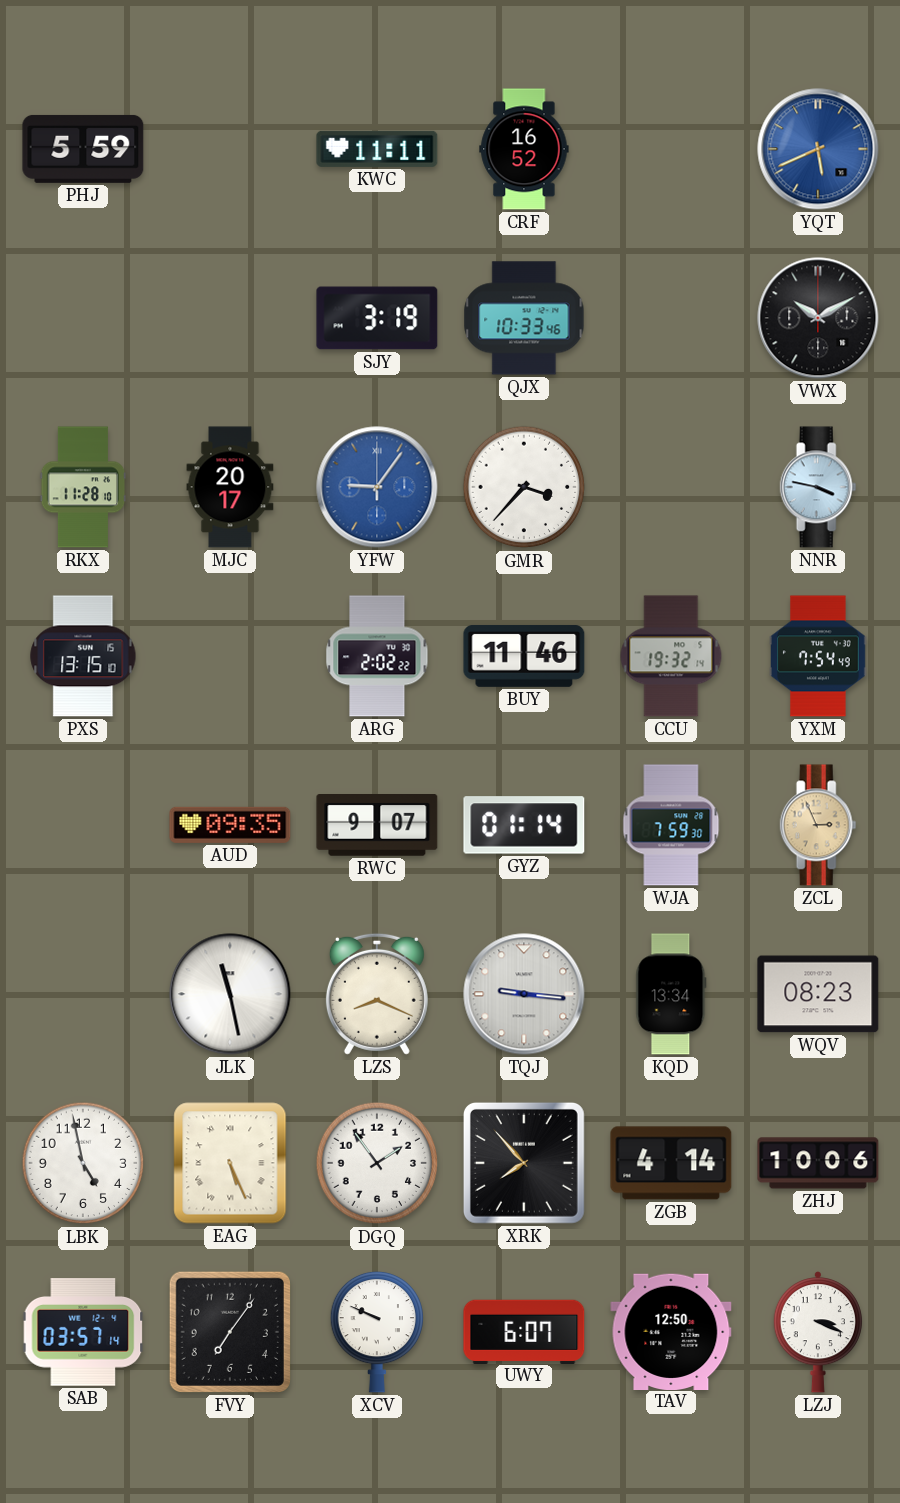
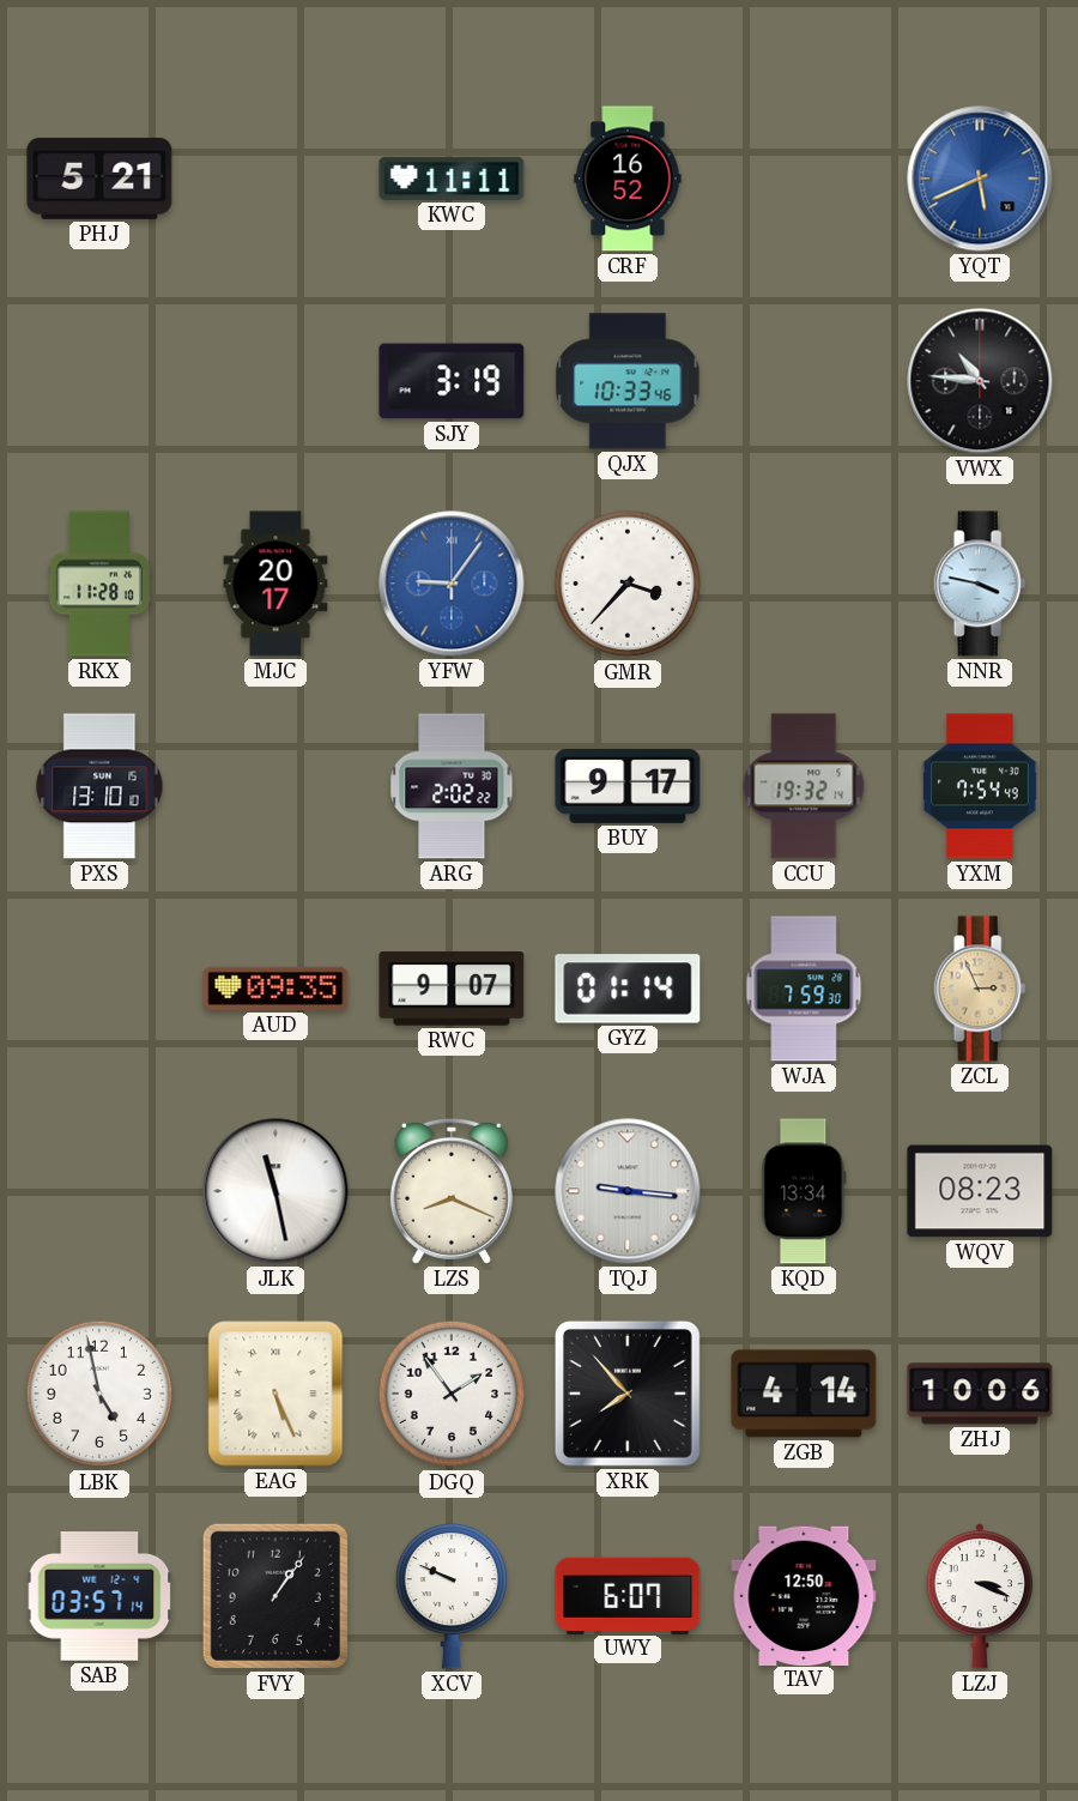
PHJ: 5:59 -> 5:21
VWX: 10:10 -> 10:46
PXS: 13:15 -> 13:10
BUY: 11:46 -> 9:17
FVY: 7:06 -> 1:06
